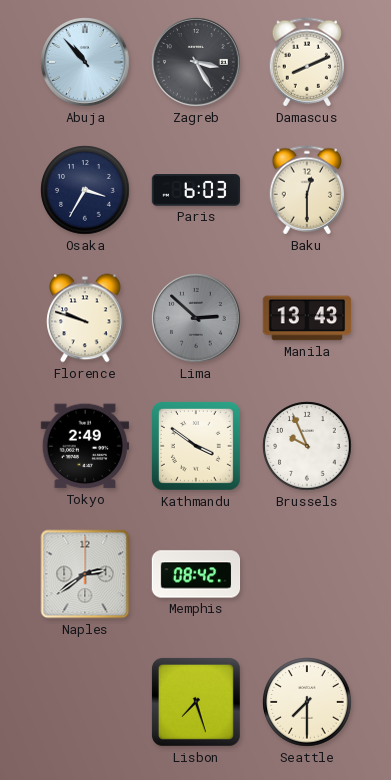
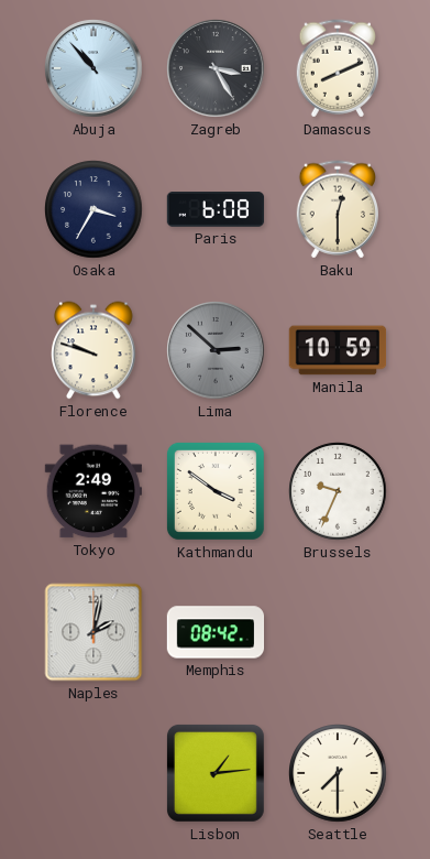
Paris: 6:03 -> 6:08
Manila: 13:43 -> 10:59
Brussels: 9:56 -> 9:34
Naples: 2:39 -> 2:02
Lisbon: 7:27 -> 1:14
